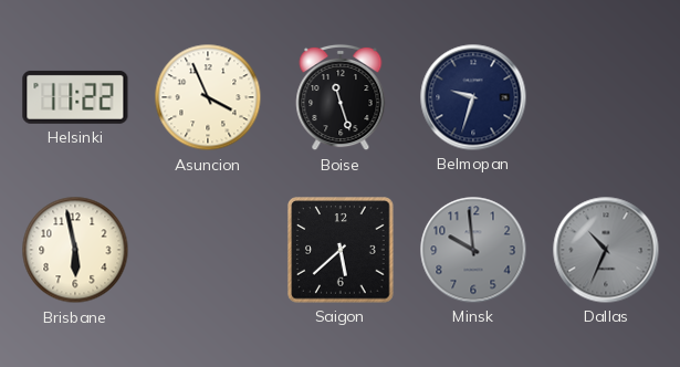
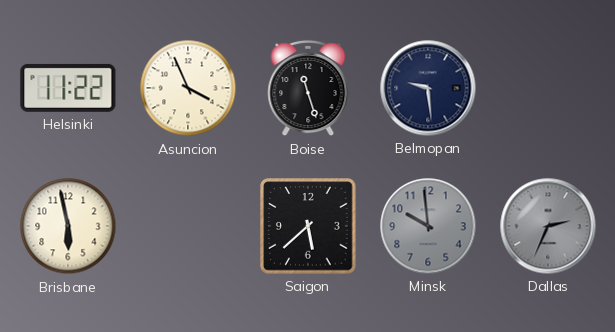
Belmopan: 9:33 -> 9:29
Dallas: 10:34 -> 2:34
